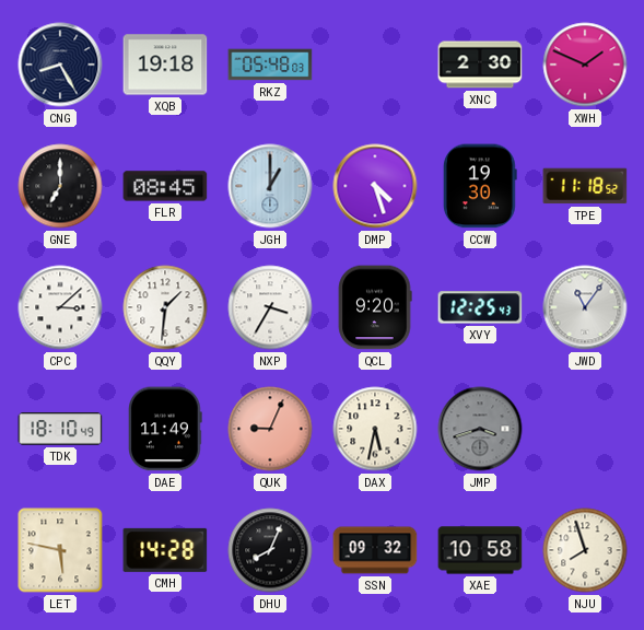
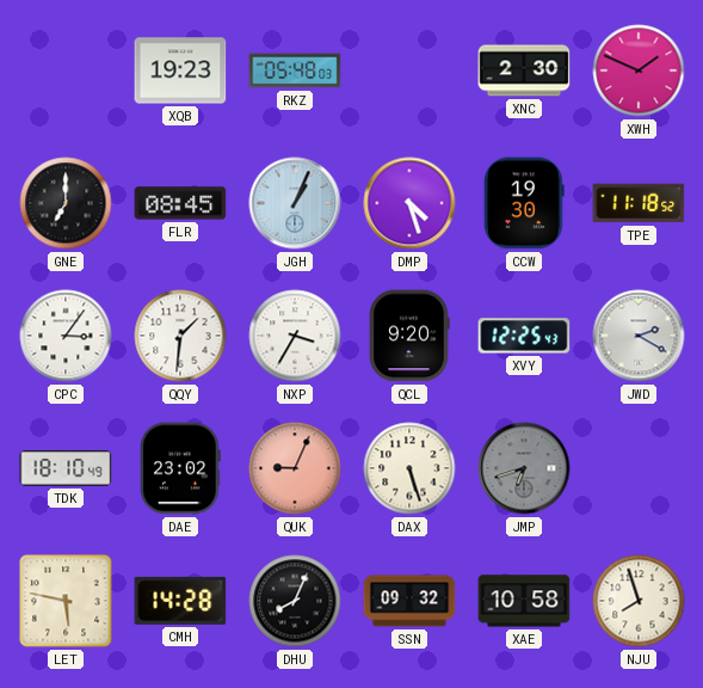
CNG: 8:25 -> none
XQB: 19:18 -> 19:23
JGH: 1:00 -> 1:04
CPC: 3:08 -> 3:06
JWD: 11:06 -> 2:20
DAE: 11:49 -> 23:02
DAX: 5:32 -> 5:27
JMP: 3:42 -> 6:42
